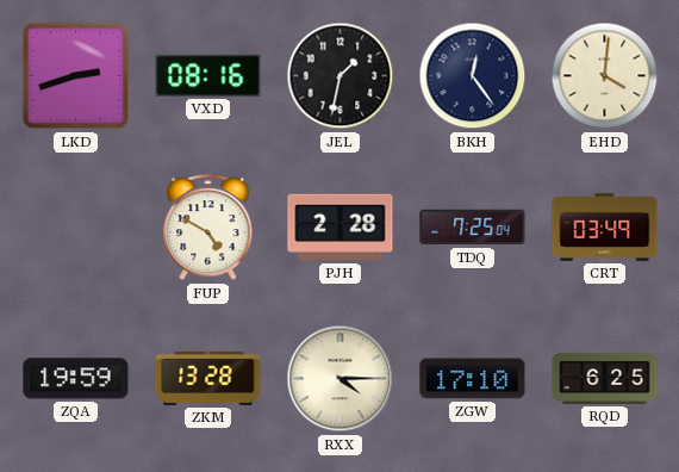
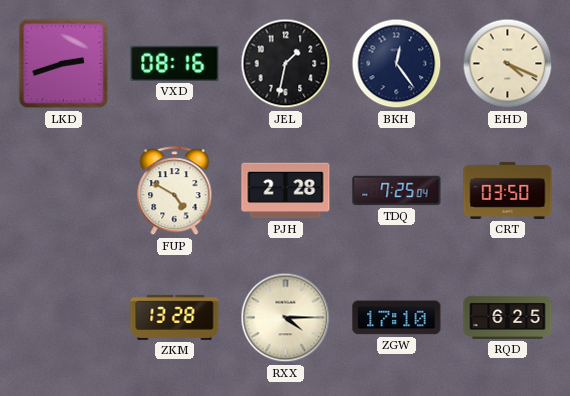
EHD: 4:01 -> 4:19
CRT: 03:49 -> 03:50
ZQA: 19:59 -> none
